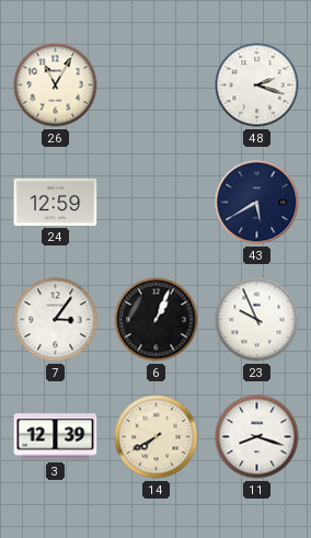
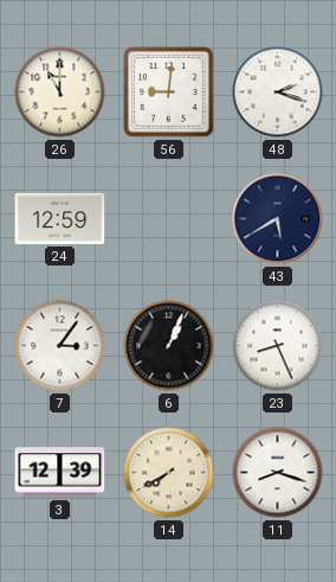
26: 11:05 -> 11:00
56: none -> 9:01
23: 9:56 -> 8:26
